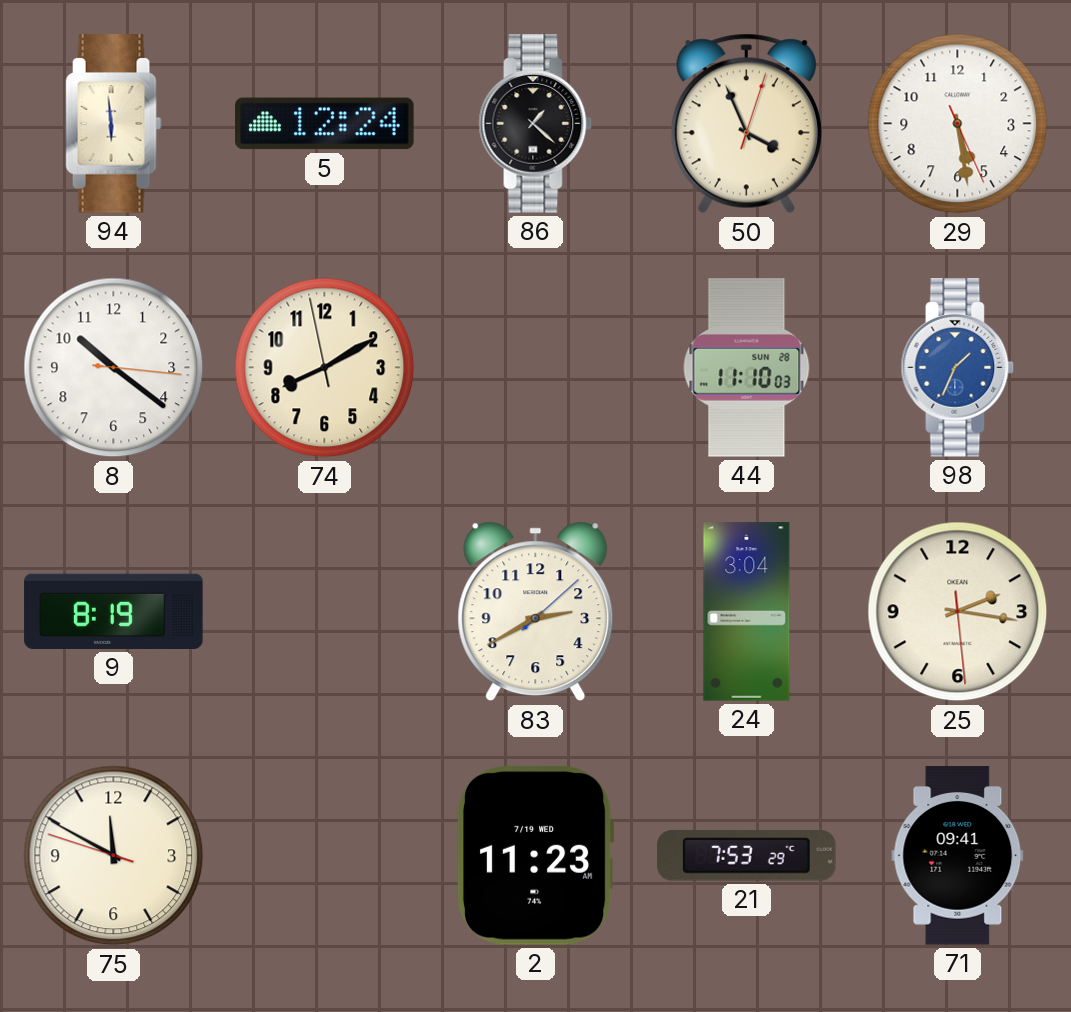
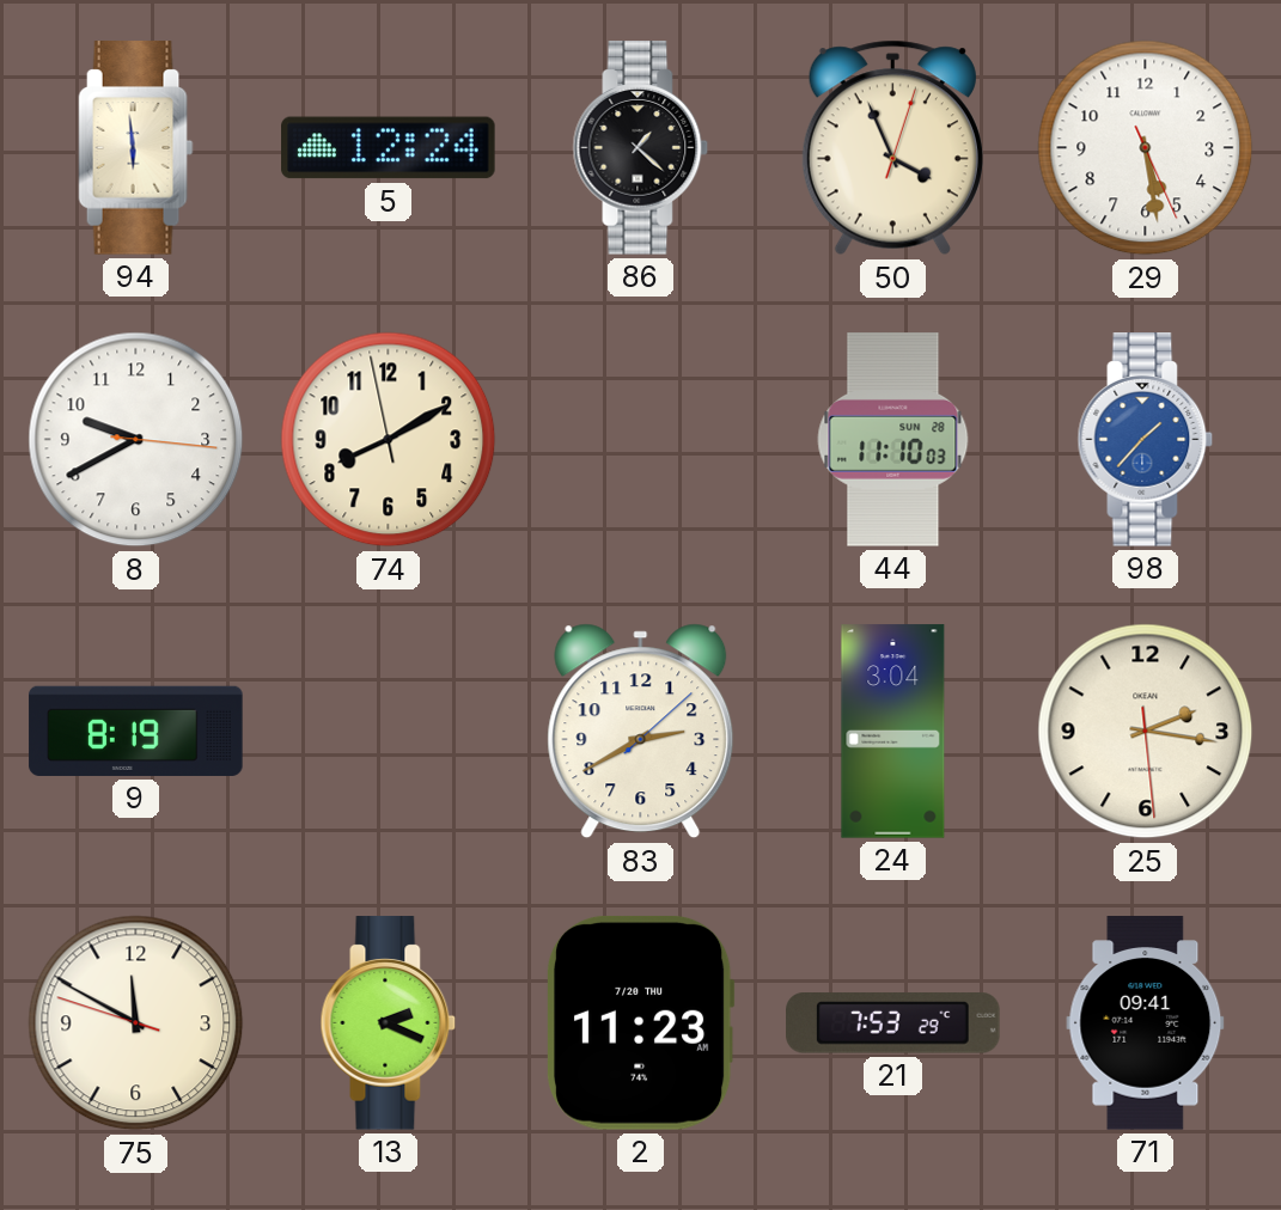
8: 10:21 -> 9:40
98: 1:34 -> 1:37
13: none -> 2:19
2 date: 7/19 WED -> 7/20 THU
